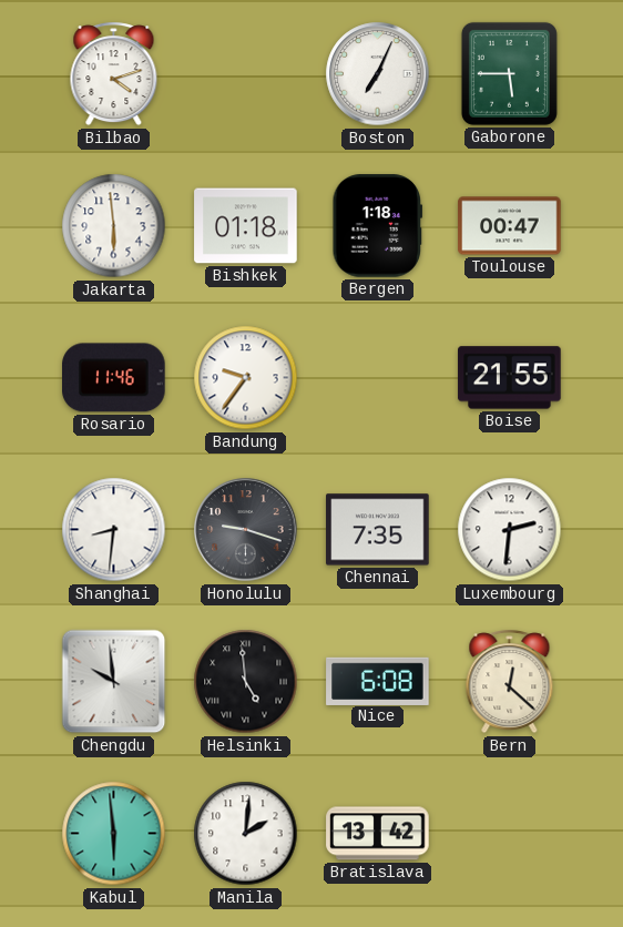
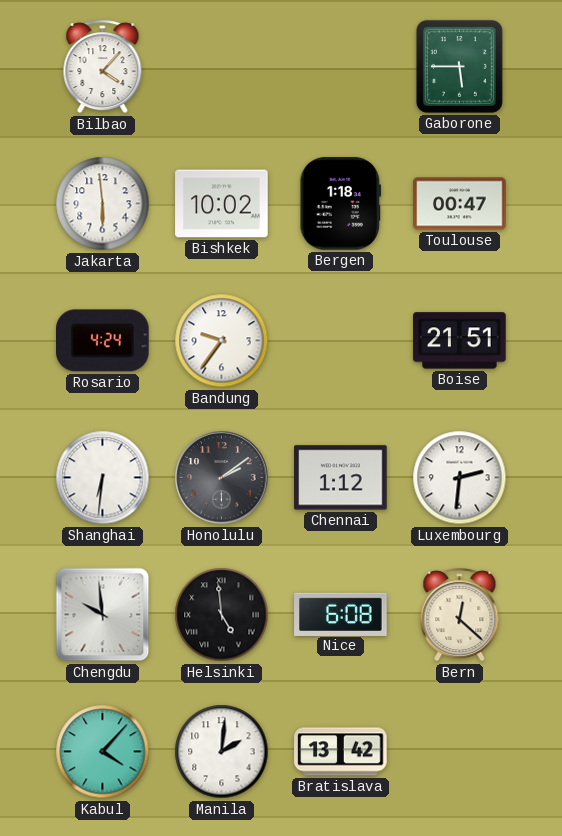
Bilbao: 4:12 -> 4:07
Boston: 7:04 -> none
Bishkek: 01:18 -> 10:02
Rosario: 11:46 -> 4:24
Boise: 21:55 -> 21:51
Shanghai: 8:31 -> 6:31
Honolulu: 9:18 -> 2:09
Chennai: 7:35 -> 1:12
Kabul: 5:59 -> 4:07
